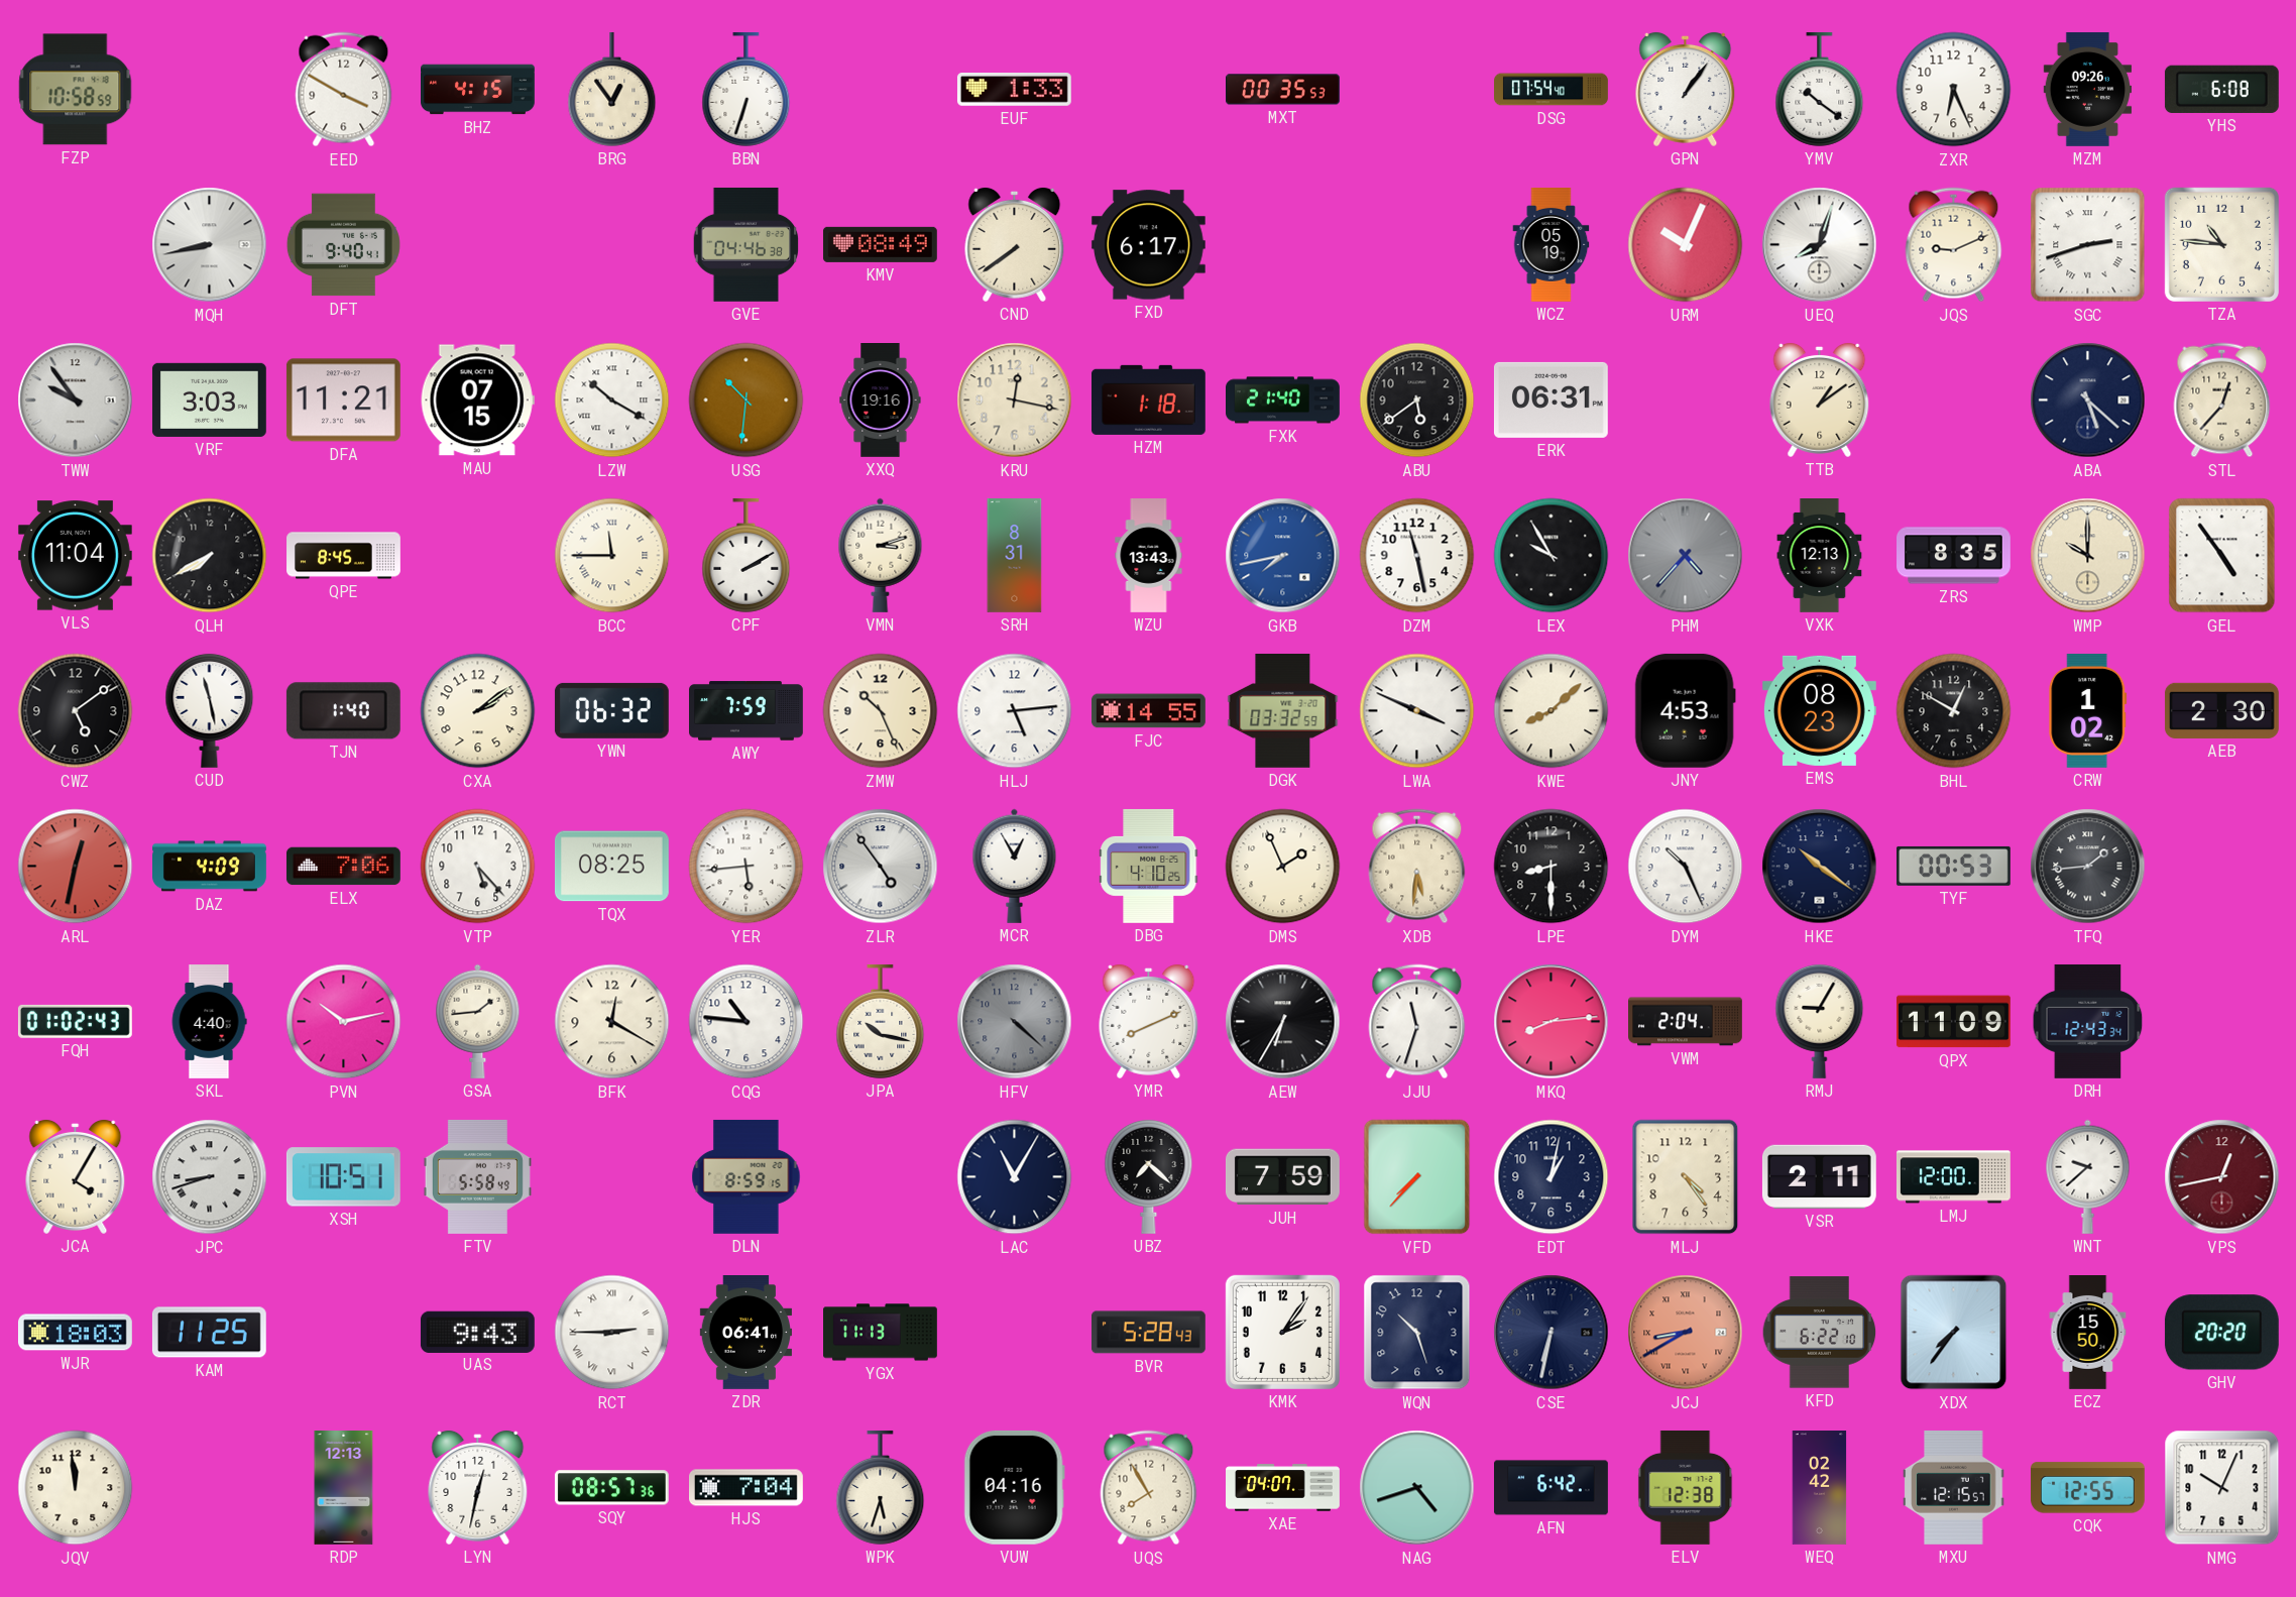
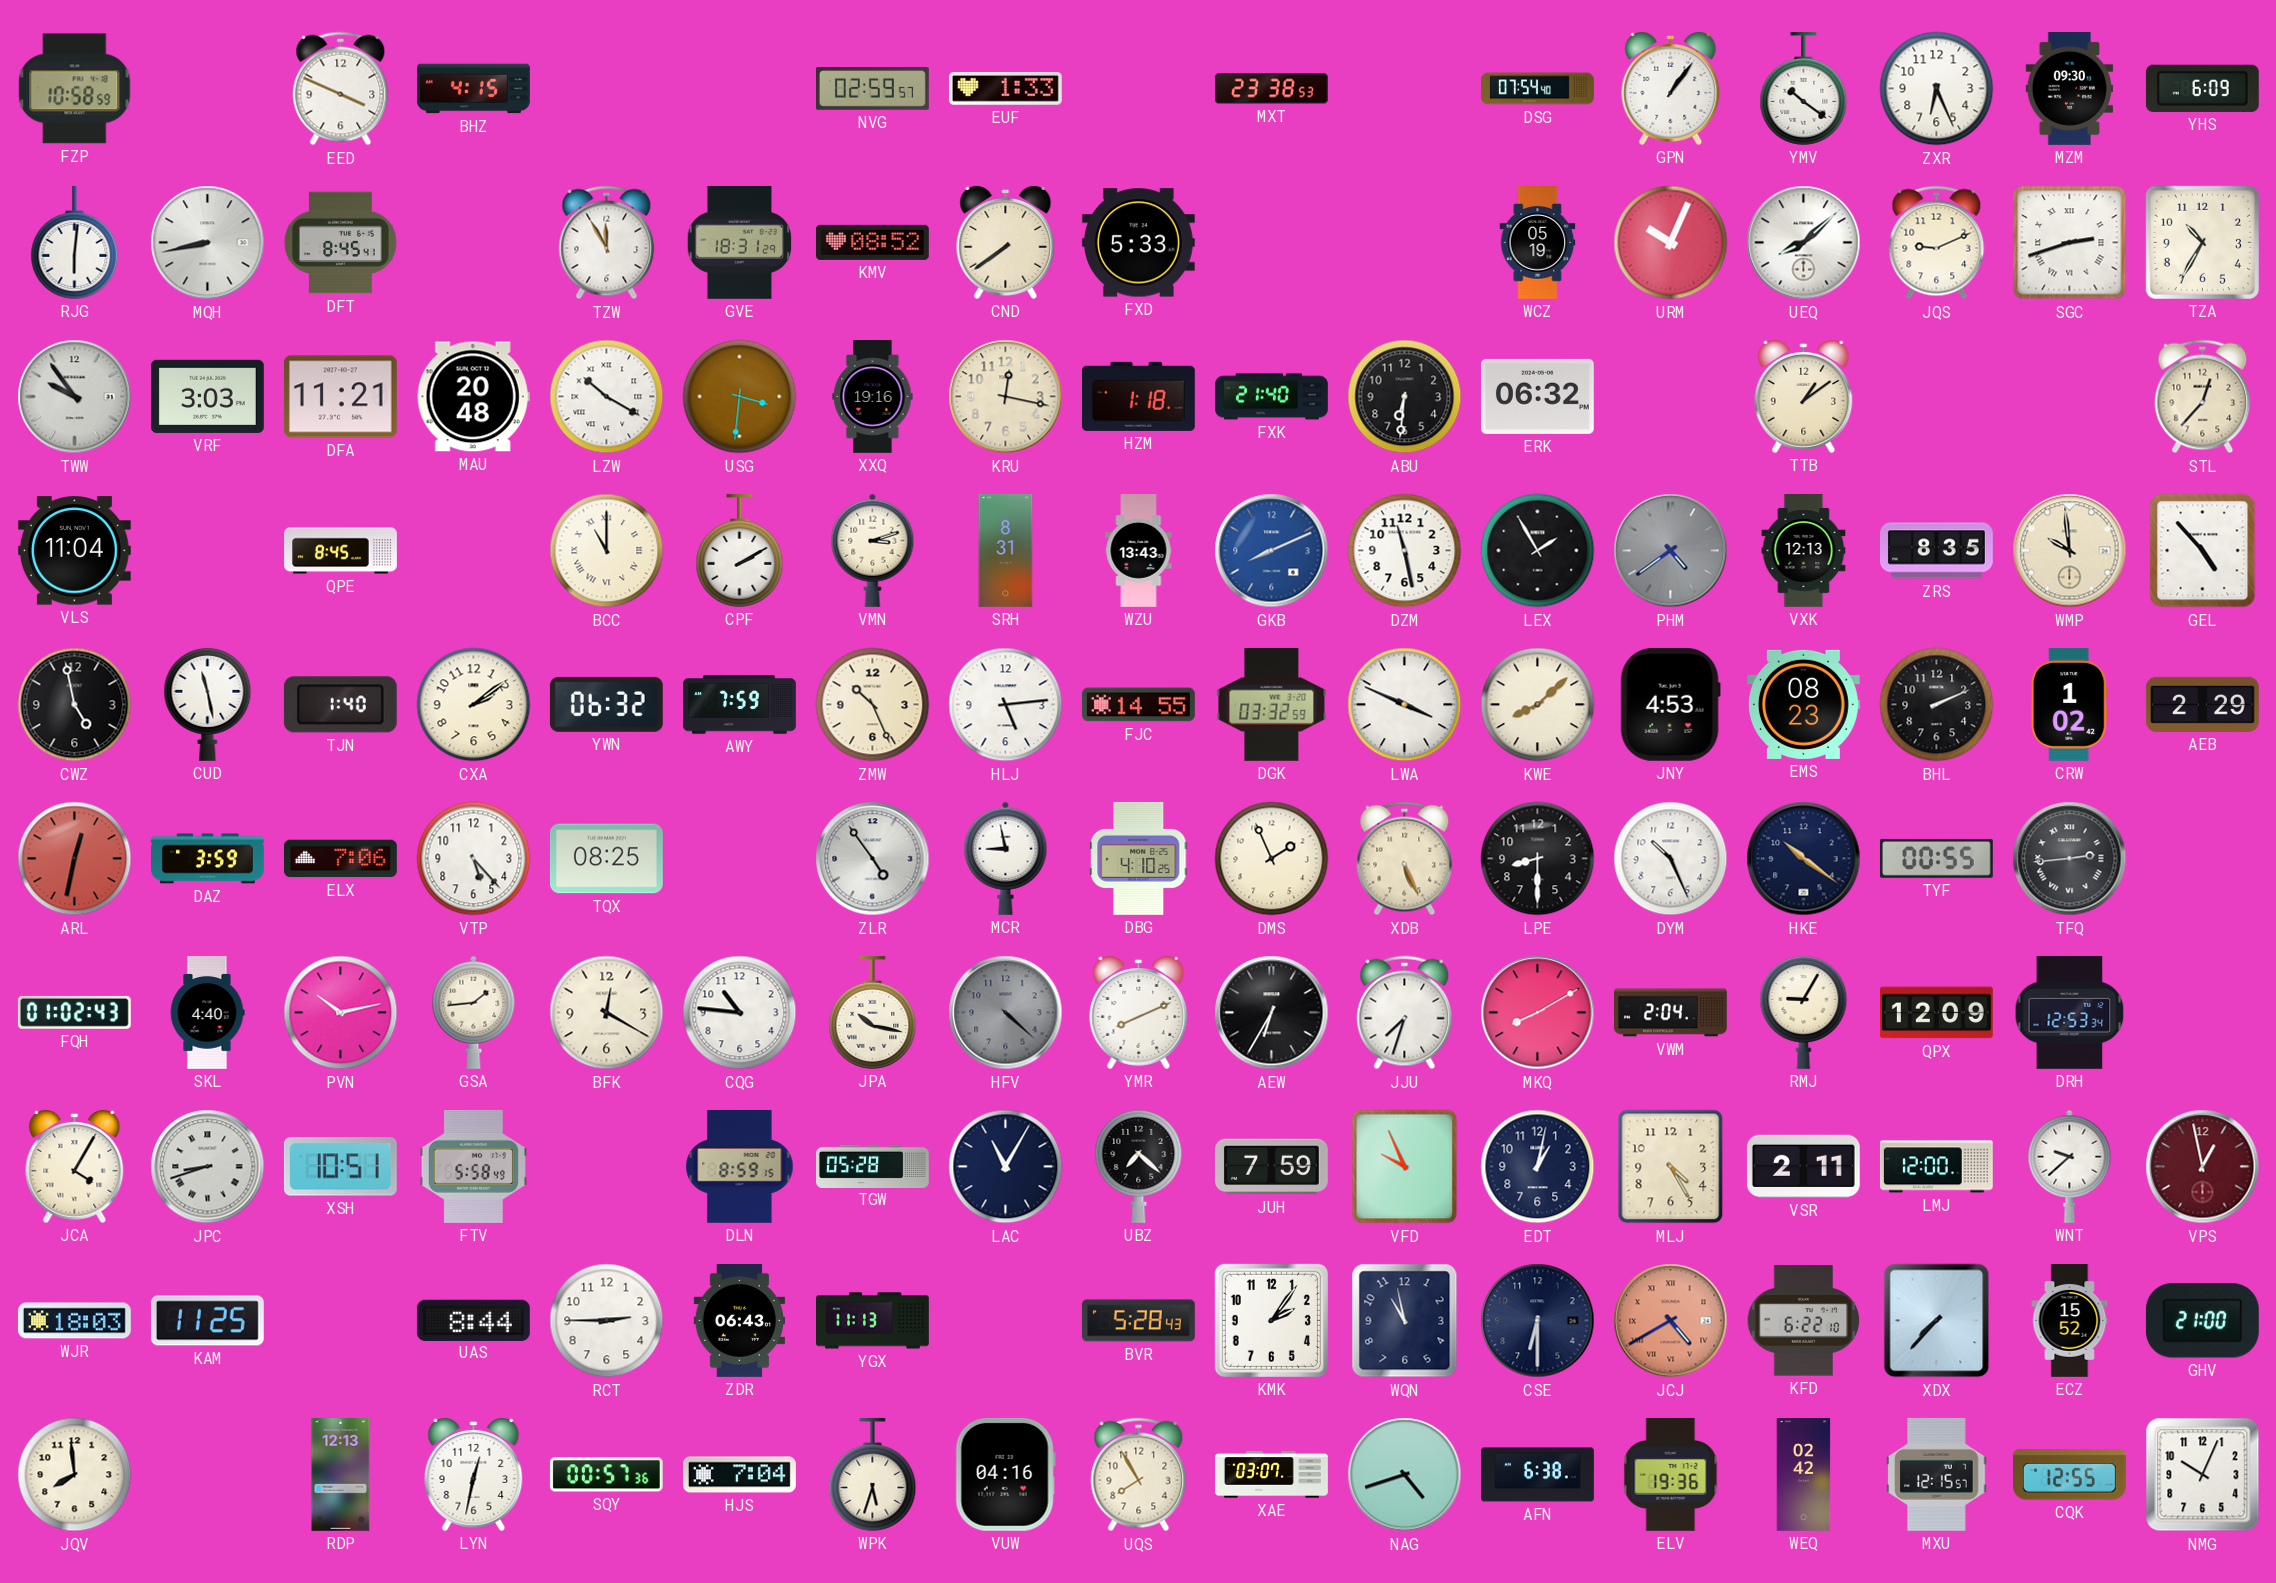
EED: 3:50 -> 3:49
BRG: 12:54 -> none
BBN: 6:33 -> none
NVG: none -> 02:59
MXT: 00:35 -> 23:38
MZM: 09:26 -> 09:30
YHS: 6:08 -> 6:09
RJG: none -> 6:01
DFT: 9:40 -> 8:45
TZW: none -> 11:55
GVE: 04:46 -> 18:31
KMV: 08:49 -> 08:52
FXD: 6:17 -> 5:33
UEQ: 8:03 -> 8:08
TZA: 10:46 -> 10:35
MAU: 07:15 -> 20:48
USG: 10:31 -> 3:31
ABU: 5:39 -> 6:31
ERK: 06:31 -> 06:32
ABA: 5:22 -> none
QLH: 7:40 -> none
BCC: 11:45 -> 11:00
GKB: 7:43 -> 8:11
LEX: 9:55 -> 1:55
PHM: 4:37 -> 4:39
WMP: 10:00 -> 9:59
GEL: 4:54 -> 4:53
CWZ: 5:09 -> 4:58
BHL: 12:50 -> 2:11
AEB: 2:30 -> 2:29
DAZ: 4:09 -> 3:59
YER: 5:44 -> none
MCR: 12:55 -> 8:58
XDB: 5:31 -> 5:26
TYF: 00:53 -> 00:55
TFQ: 1:44 -> 2:44
JJU: 11:33 -> 7:33
MKQ: 8:14 -> 8:10
QPX: 11:09 -> 12:09
DRH: 12:43 -> 12:53
TGW: none -> 05:28
VFD: 7:37 -> 9:56
MLJ: 4:24 -> 4:25
VPS: 12:43 -> 12:58
UAS: 9:43 -> 8:44
RCT numerals: Roman -> Arabic
ZDR: 06:41 -> 06:43
WQN: 10:27 -> 10:58
CSE: 6:32 -> 6:30
JCJ: 8:40 -> 4:40
XDX: 7:36 -> 7:37
ECZ: 15:50 -> 15:52
GHV: 20:20 -> 21:00
JQV: 11:59 -> 7:59
SQY: 08:57 -> 00:57
XAE: 04:07 -> 03:07
AFN: 6:42 -> 6:38
ELV: 12:38 -> 19:36
